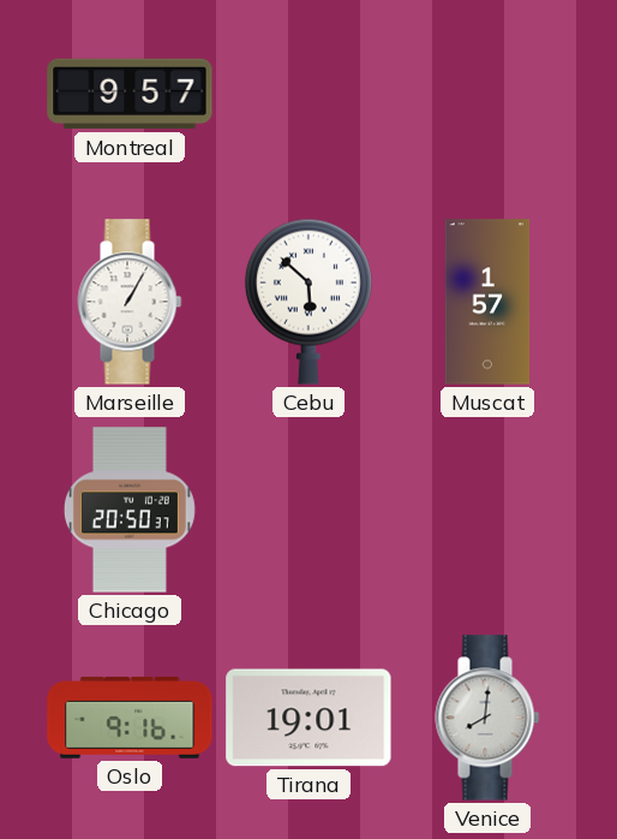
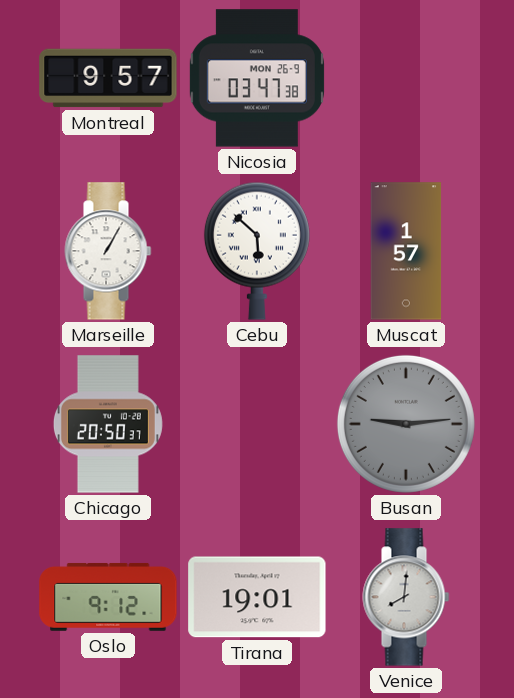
Nicosia: none -> 03:47
Busan: none -> 9:14
Oslo: 9:16 -> 9:12
